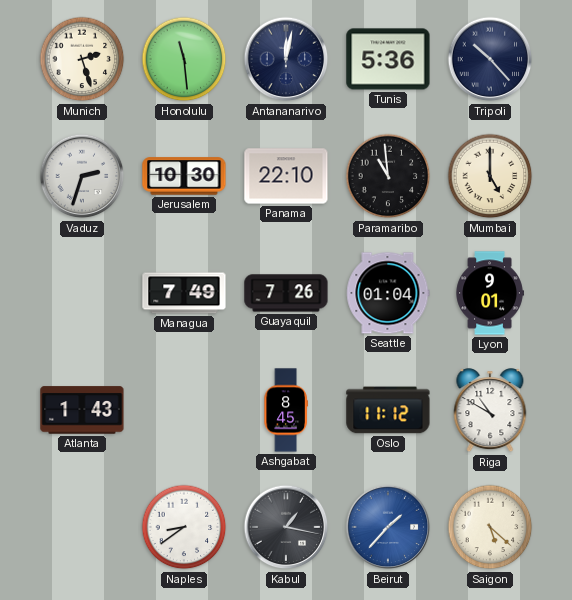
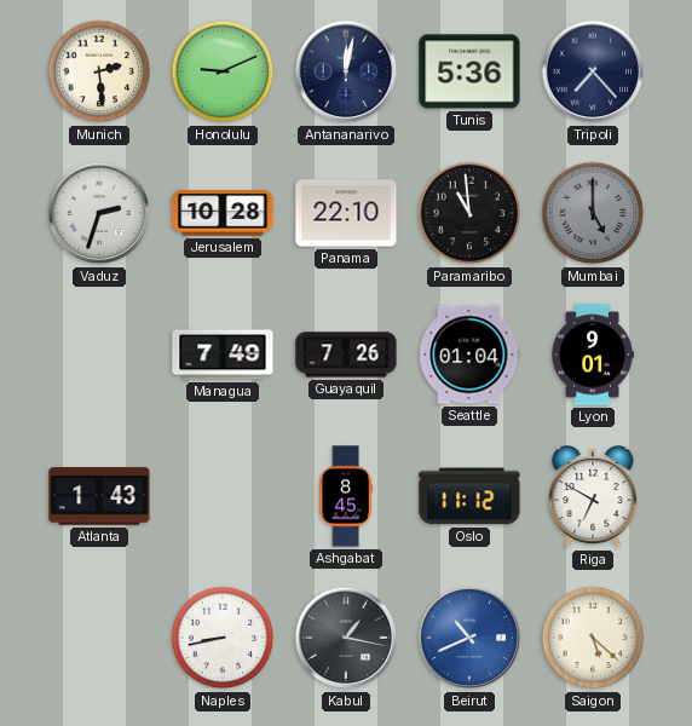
Munich: 2:27 -> 2:29
Honolulu: 11:29 -> 9:11
Tripoli: 10:23 -> 7:23
Jerusalem: 10:30 -> 10:28
Mumbai dial: cream -> grey
Riga: 10:50 -> 6:50
Naples: 8:39 -> 8:43
Beirut: 1:37 -> 10:41
